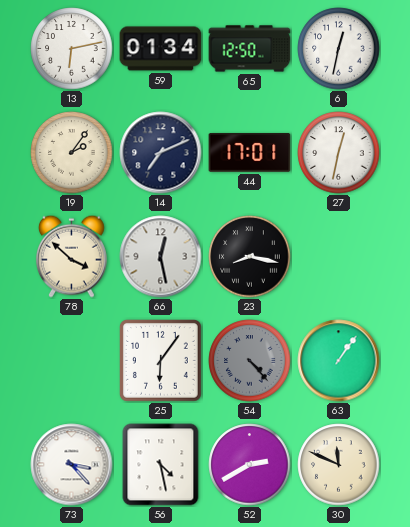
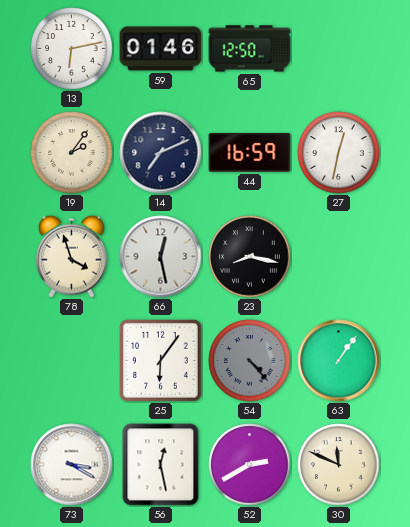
59: 01:34 -> 01:46
6: 12:32 -> none
44: 17:01 -> 16:59
78: 3:52 -> 3:57
73: 3:23 -> 3:20
56: 4:28 -> 12:28
